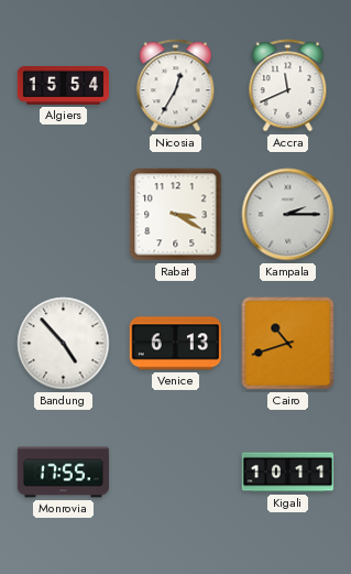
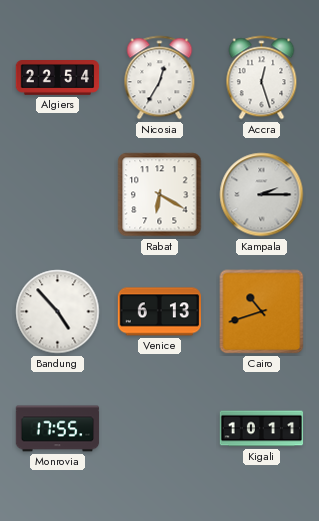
Algiers: 15:54 -> 22:54
Accra: 11:41 -> 12:27
Rabat: 3:20 -> 6:20
